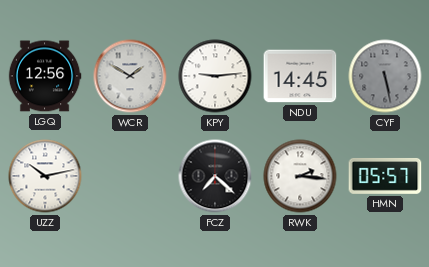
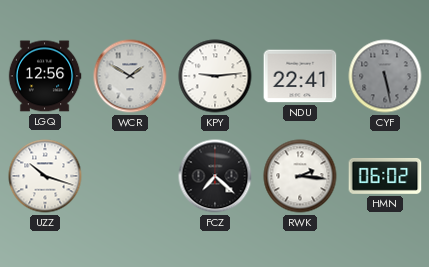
NDU: 14:45 -> 22:41
UZZ: 10:13 -> 10:18
HMN: 05:57 -> 06:02
